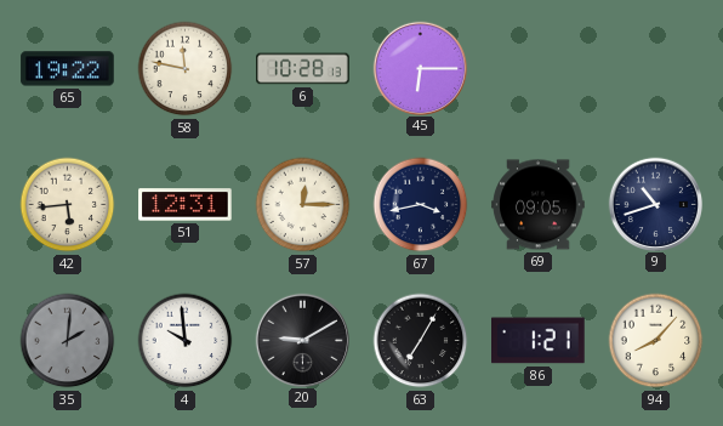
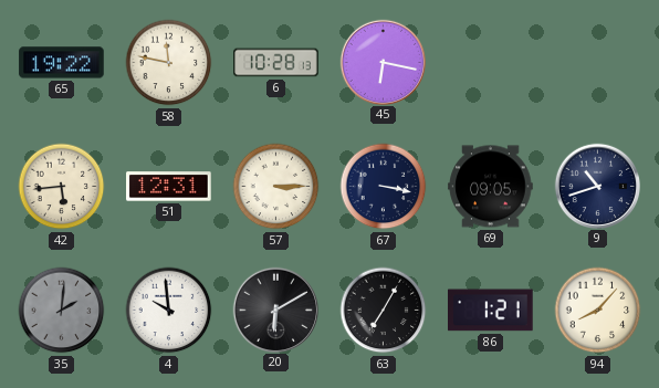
45: 6:15 -> 6:17
57: 12:15 -> 3:15
67: 3:43 -> 3:17
20: 9:10 -> 6:10
